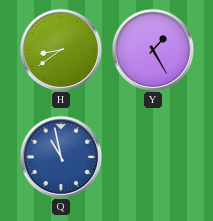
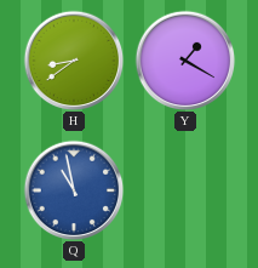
Y: 1:25 -> 1:20
